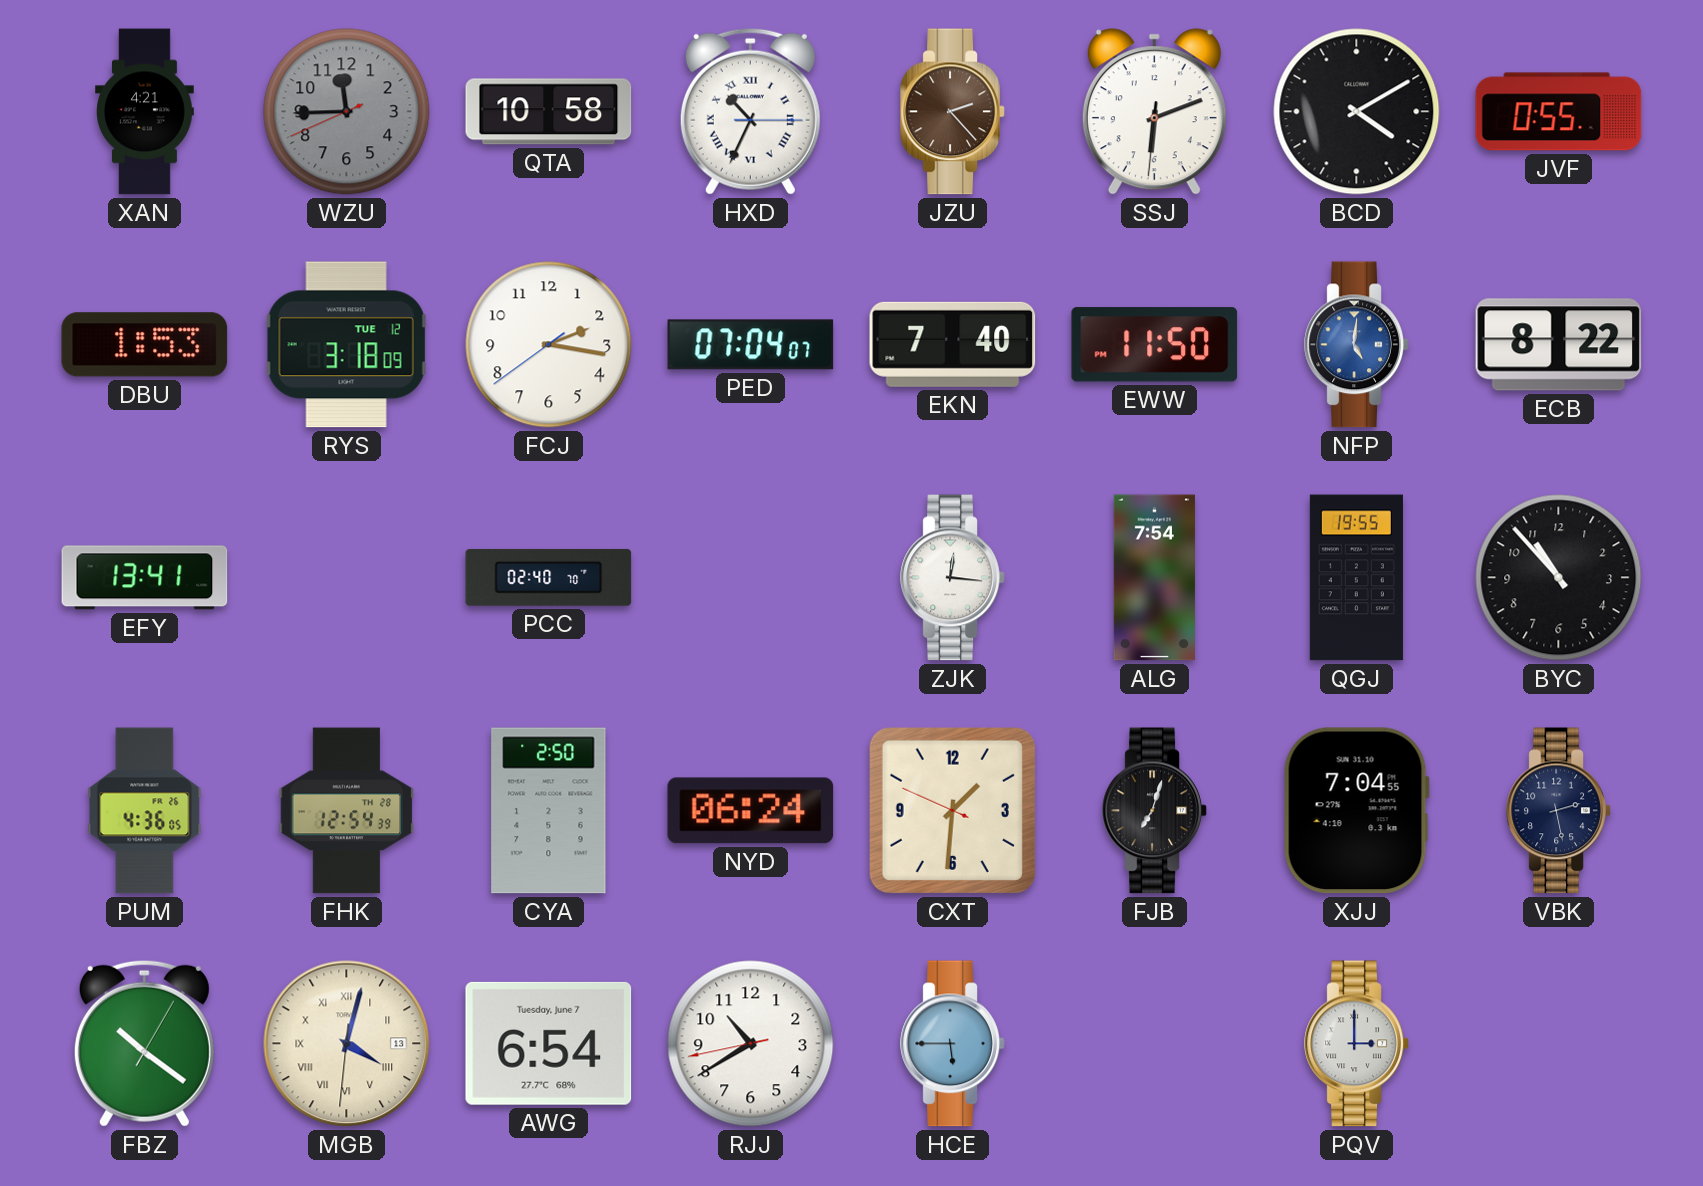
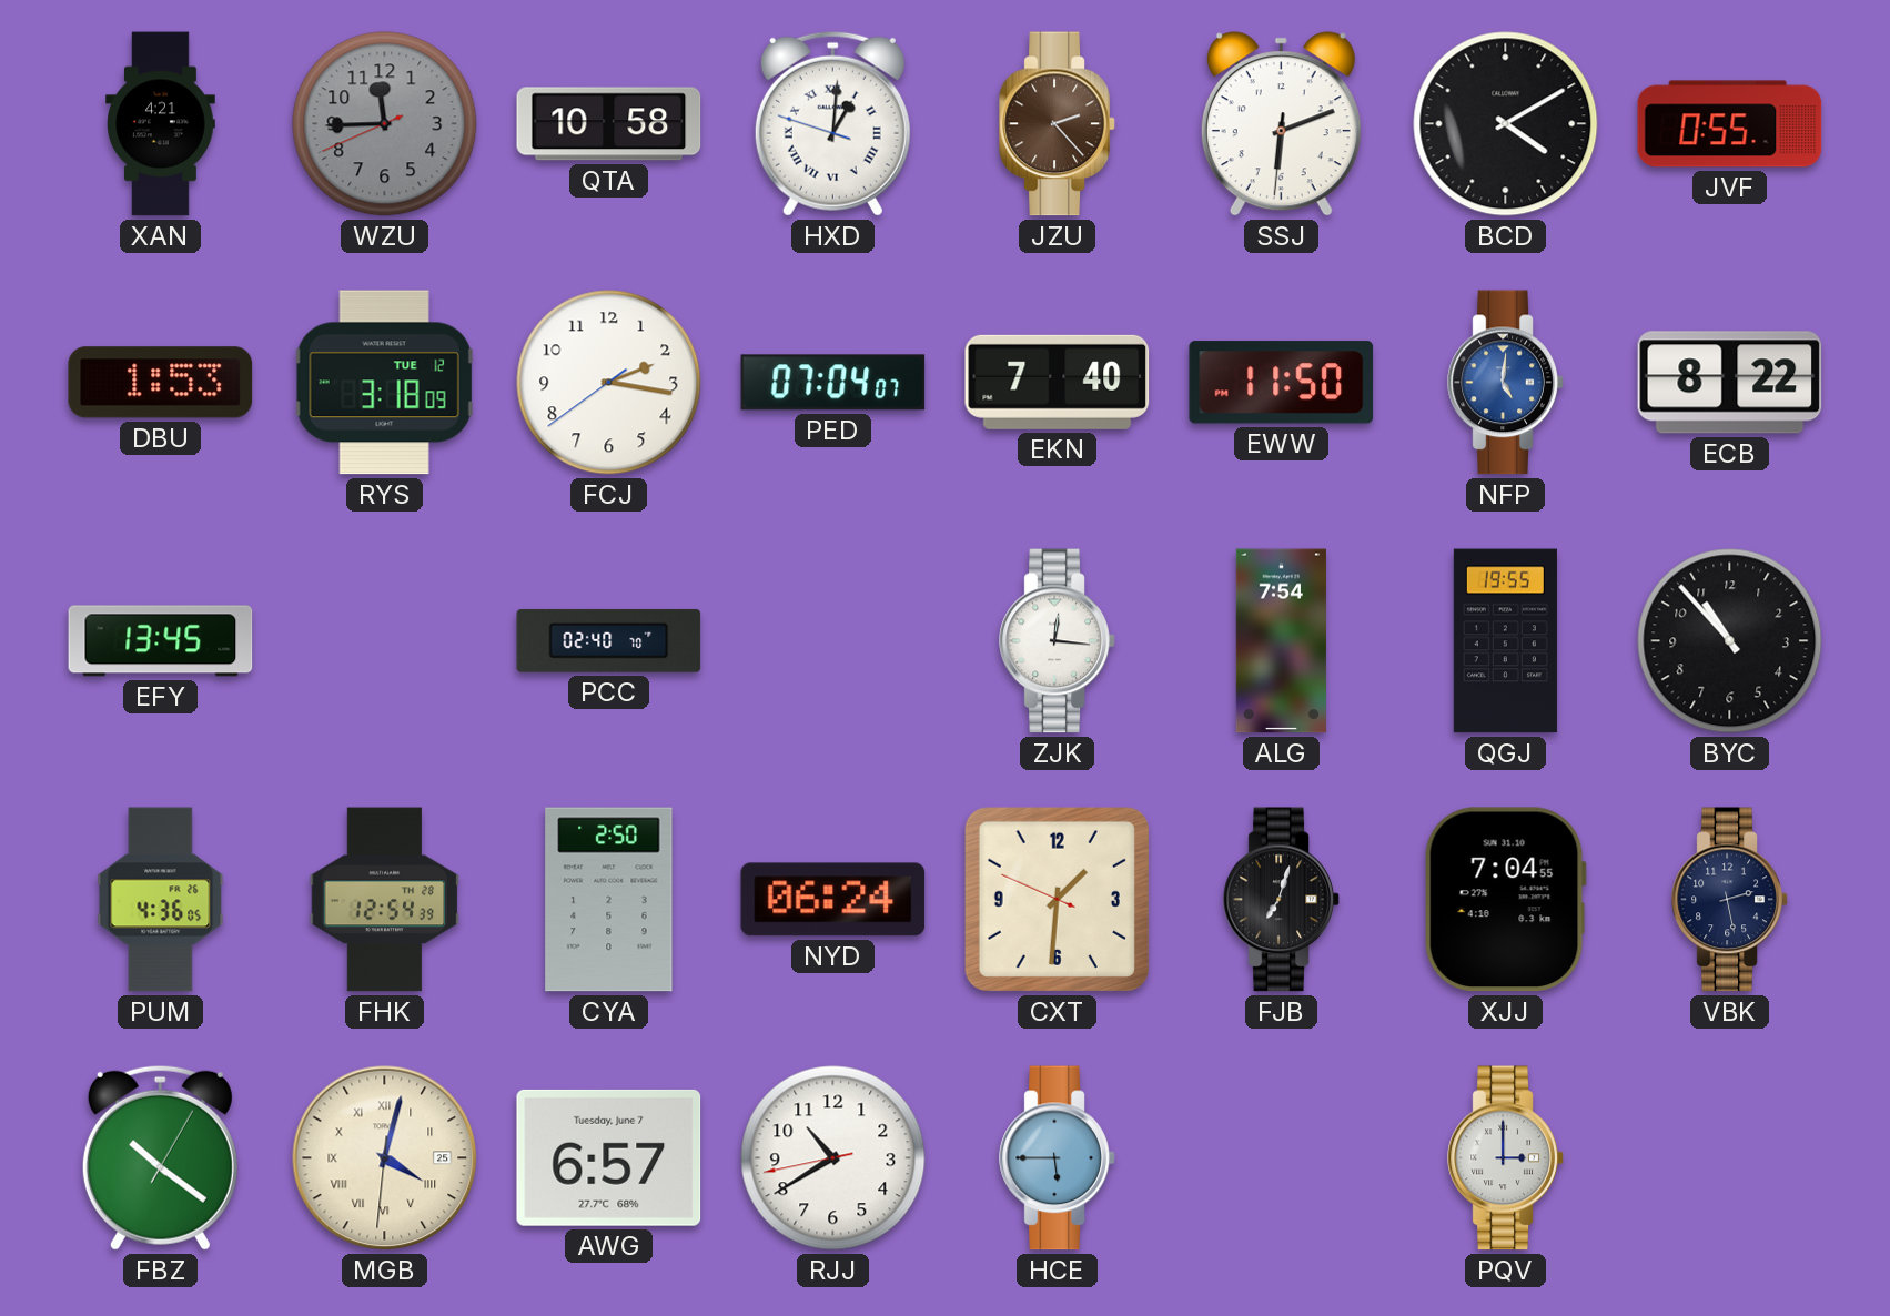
HXD: 10:34 -> 1:00
EFY: 13:41 -> 13:45
MGB date: 13 -> 25
AWG: 6:54 -> 6:57
